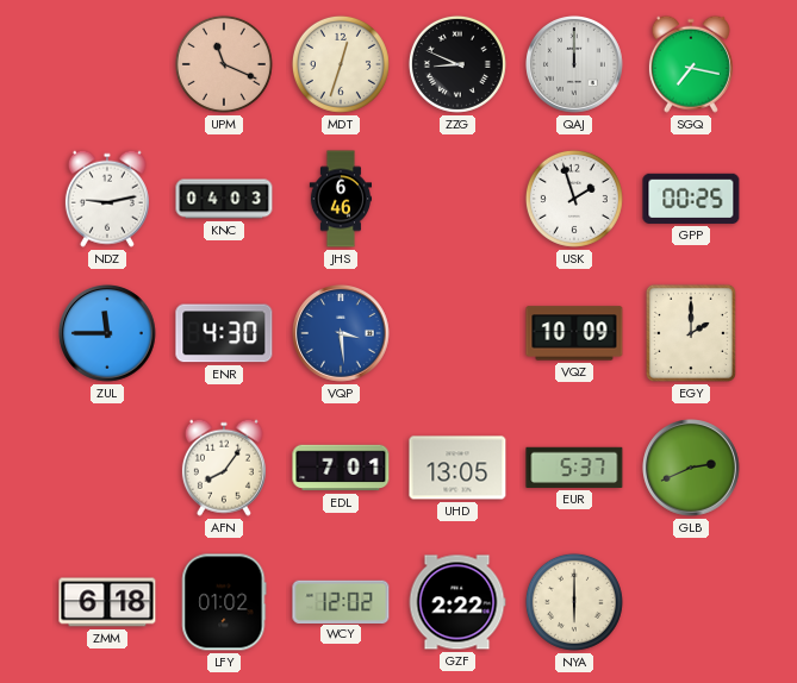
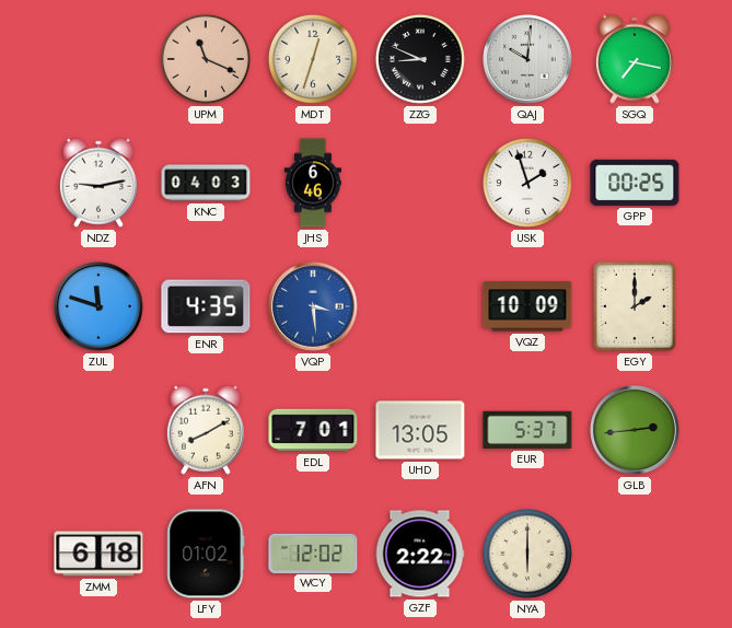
QAJ: 12:00 -> 10:01
ZUL: 11:45 -> 11:48
ENR: 4:30 -> 4:35
AFN: 8:06 -> 8:10
GLB: 2:41 -> 2:44
